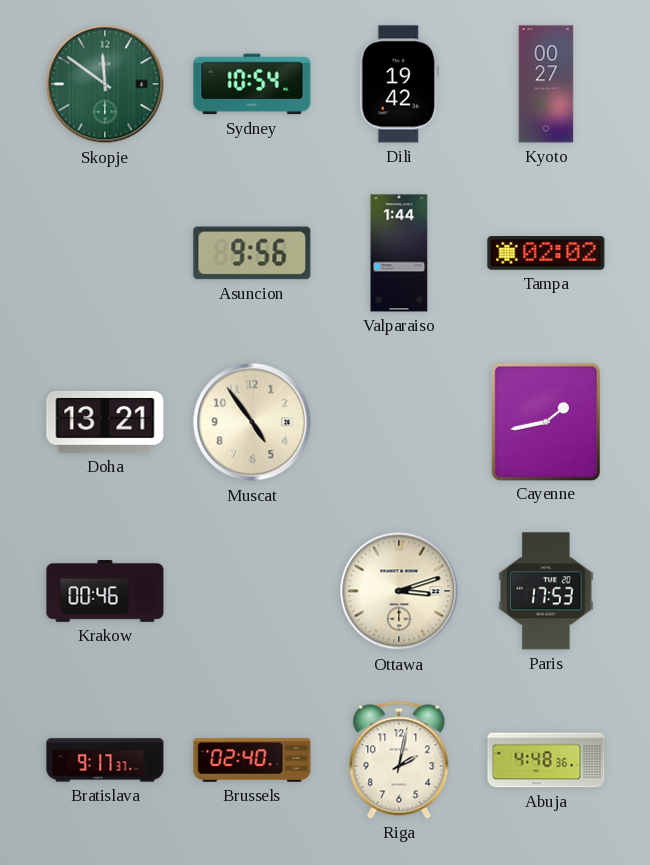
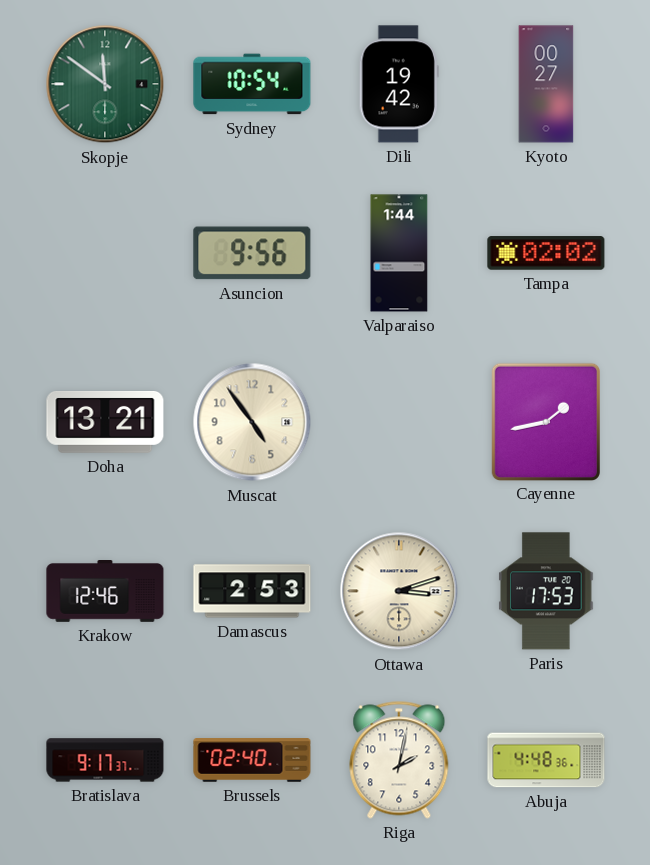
Krakow: 00:46 -> 12:46
Damascus: none -> 2:53
